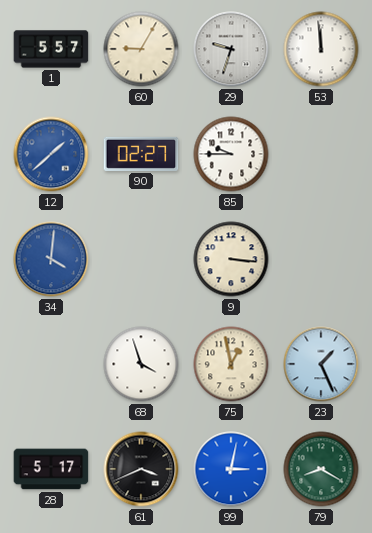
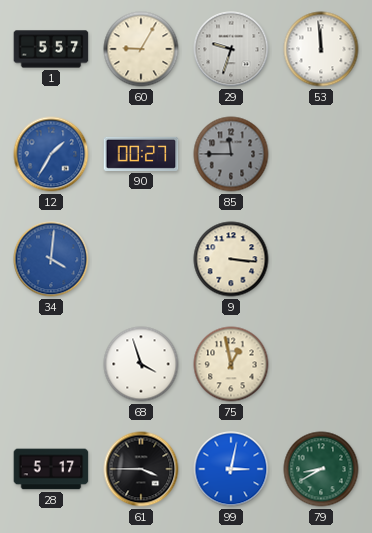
12: 1:38 -> 1:35
90: 02:27 -> 00:27
85: 9:45 -> 11:45
85 dial: white -> grey
23: 1:26 -> none
61: 3:41 -> 3:45
79: 8:20 -> 8:40
